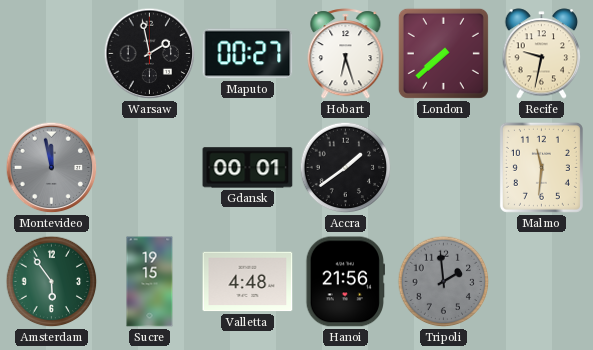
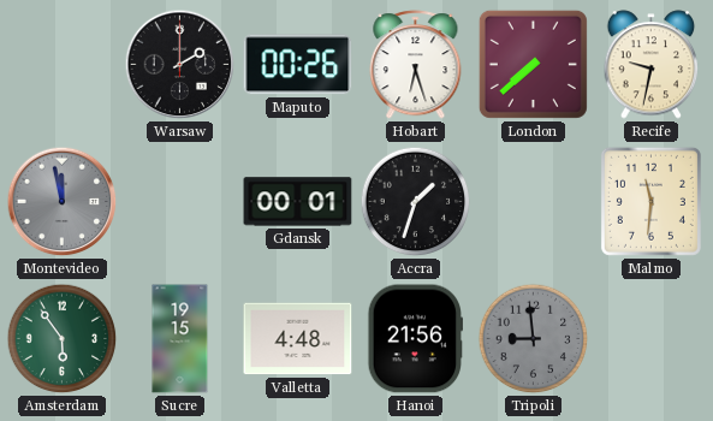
Warsaw: 1:58 -> 2:00
Maputo: 00:27 -> 00:26
Accra: 1:39 -> 1:33
Tripoli: 1:59 -> 8:59
